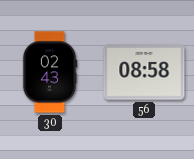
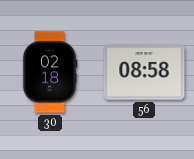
30: 02:43 -> 02:18
